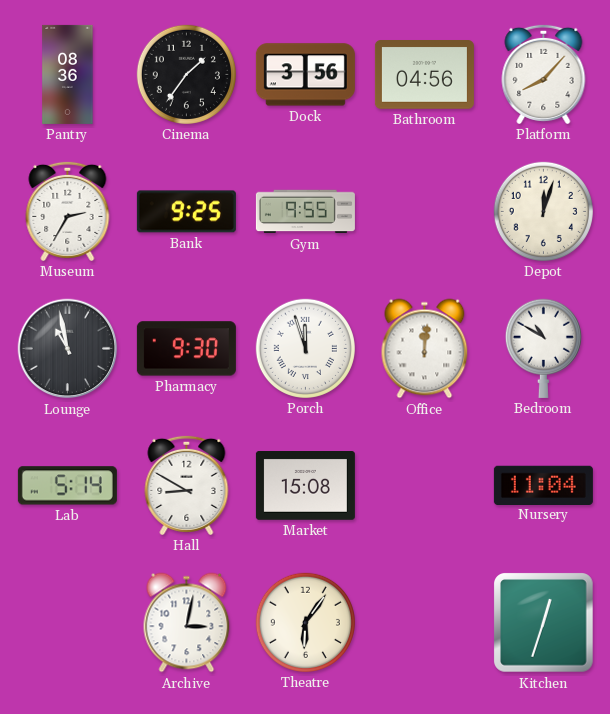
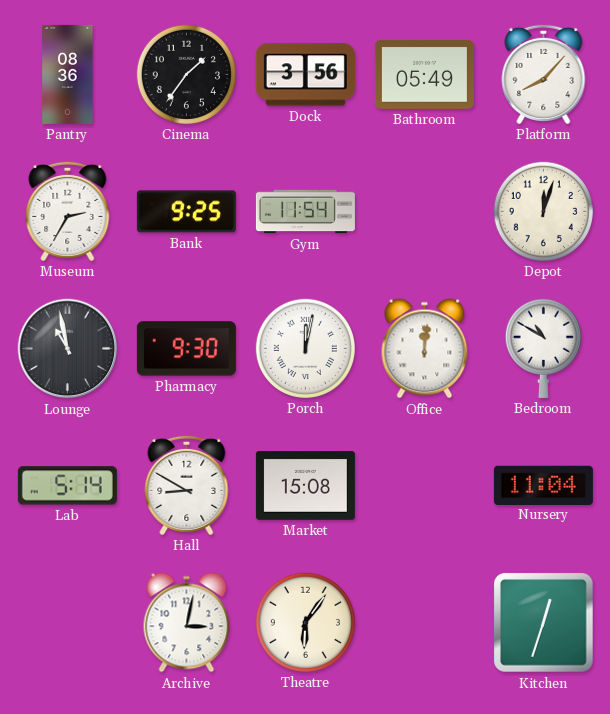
Bathroom: 04:56 -> 05:49
Gym: 9:55 -> 11:54
Porch: 11:57 -> 12:02
